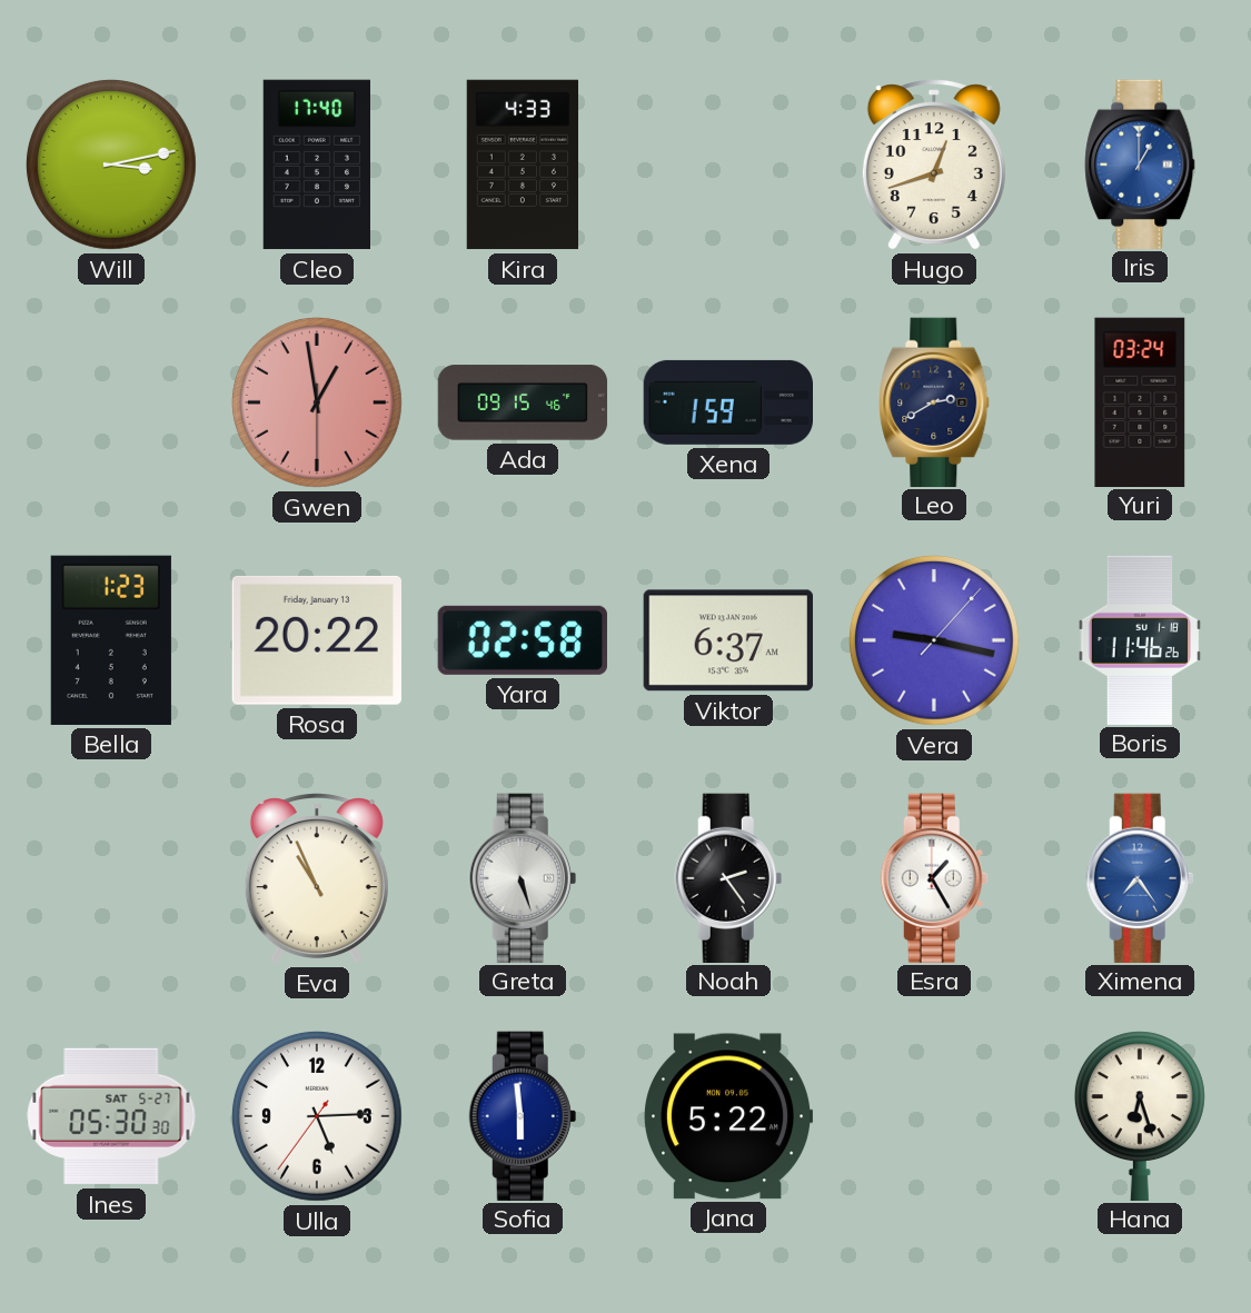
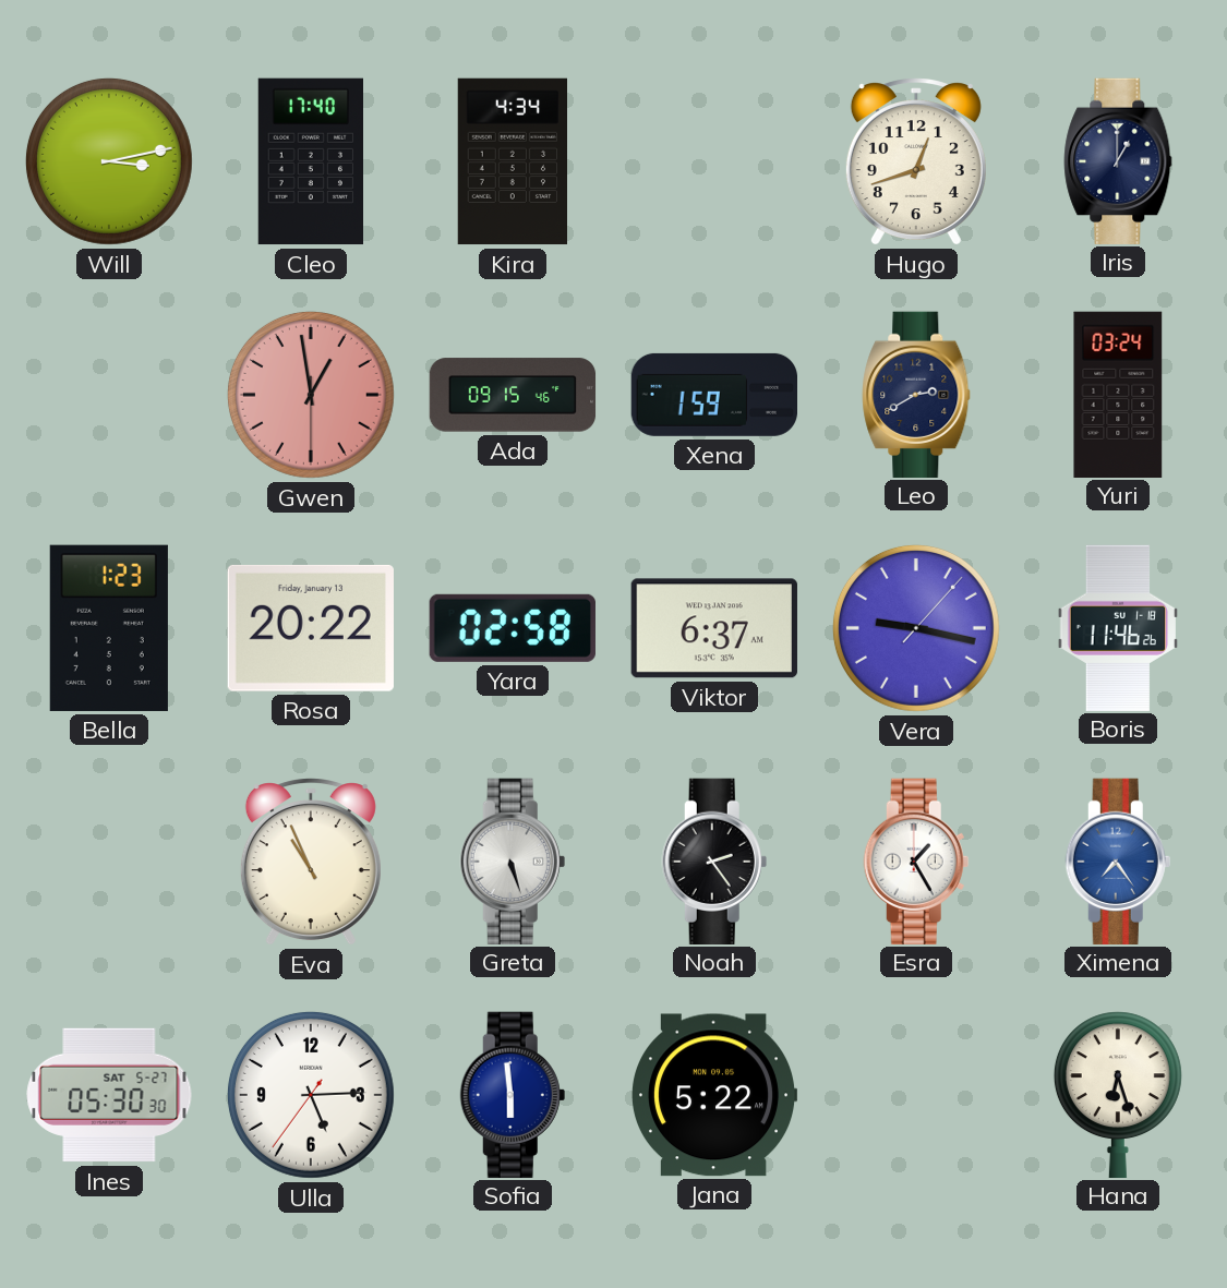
Kira: 4:33 -> 4:34
Iris dial: blue -> navy
